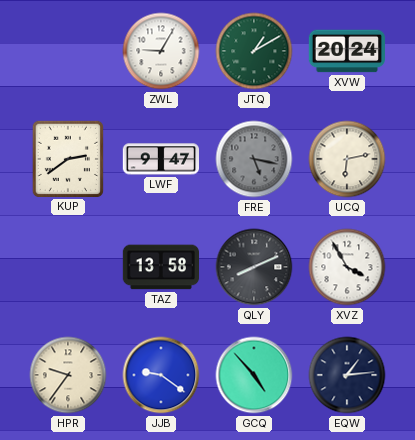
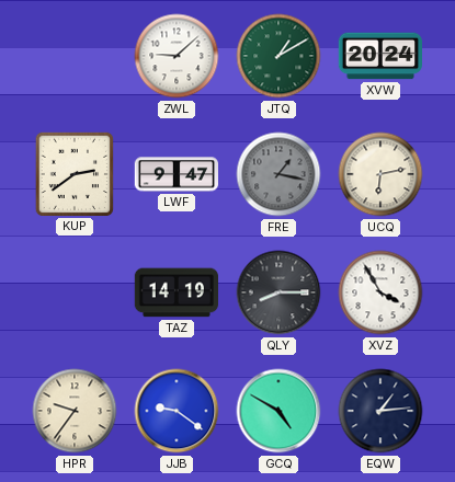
ZWL: 9:05 -> 9:08
FRE: 5:17 -> 1:17
TAZ: 13:58 -> 14:19
QLY: 8:11 -> 8:15
GCQ: 4:53 -> 4:50
